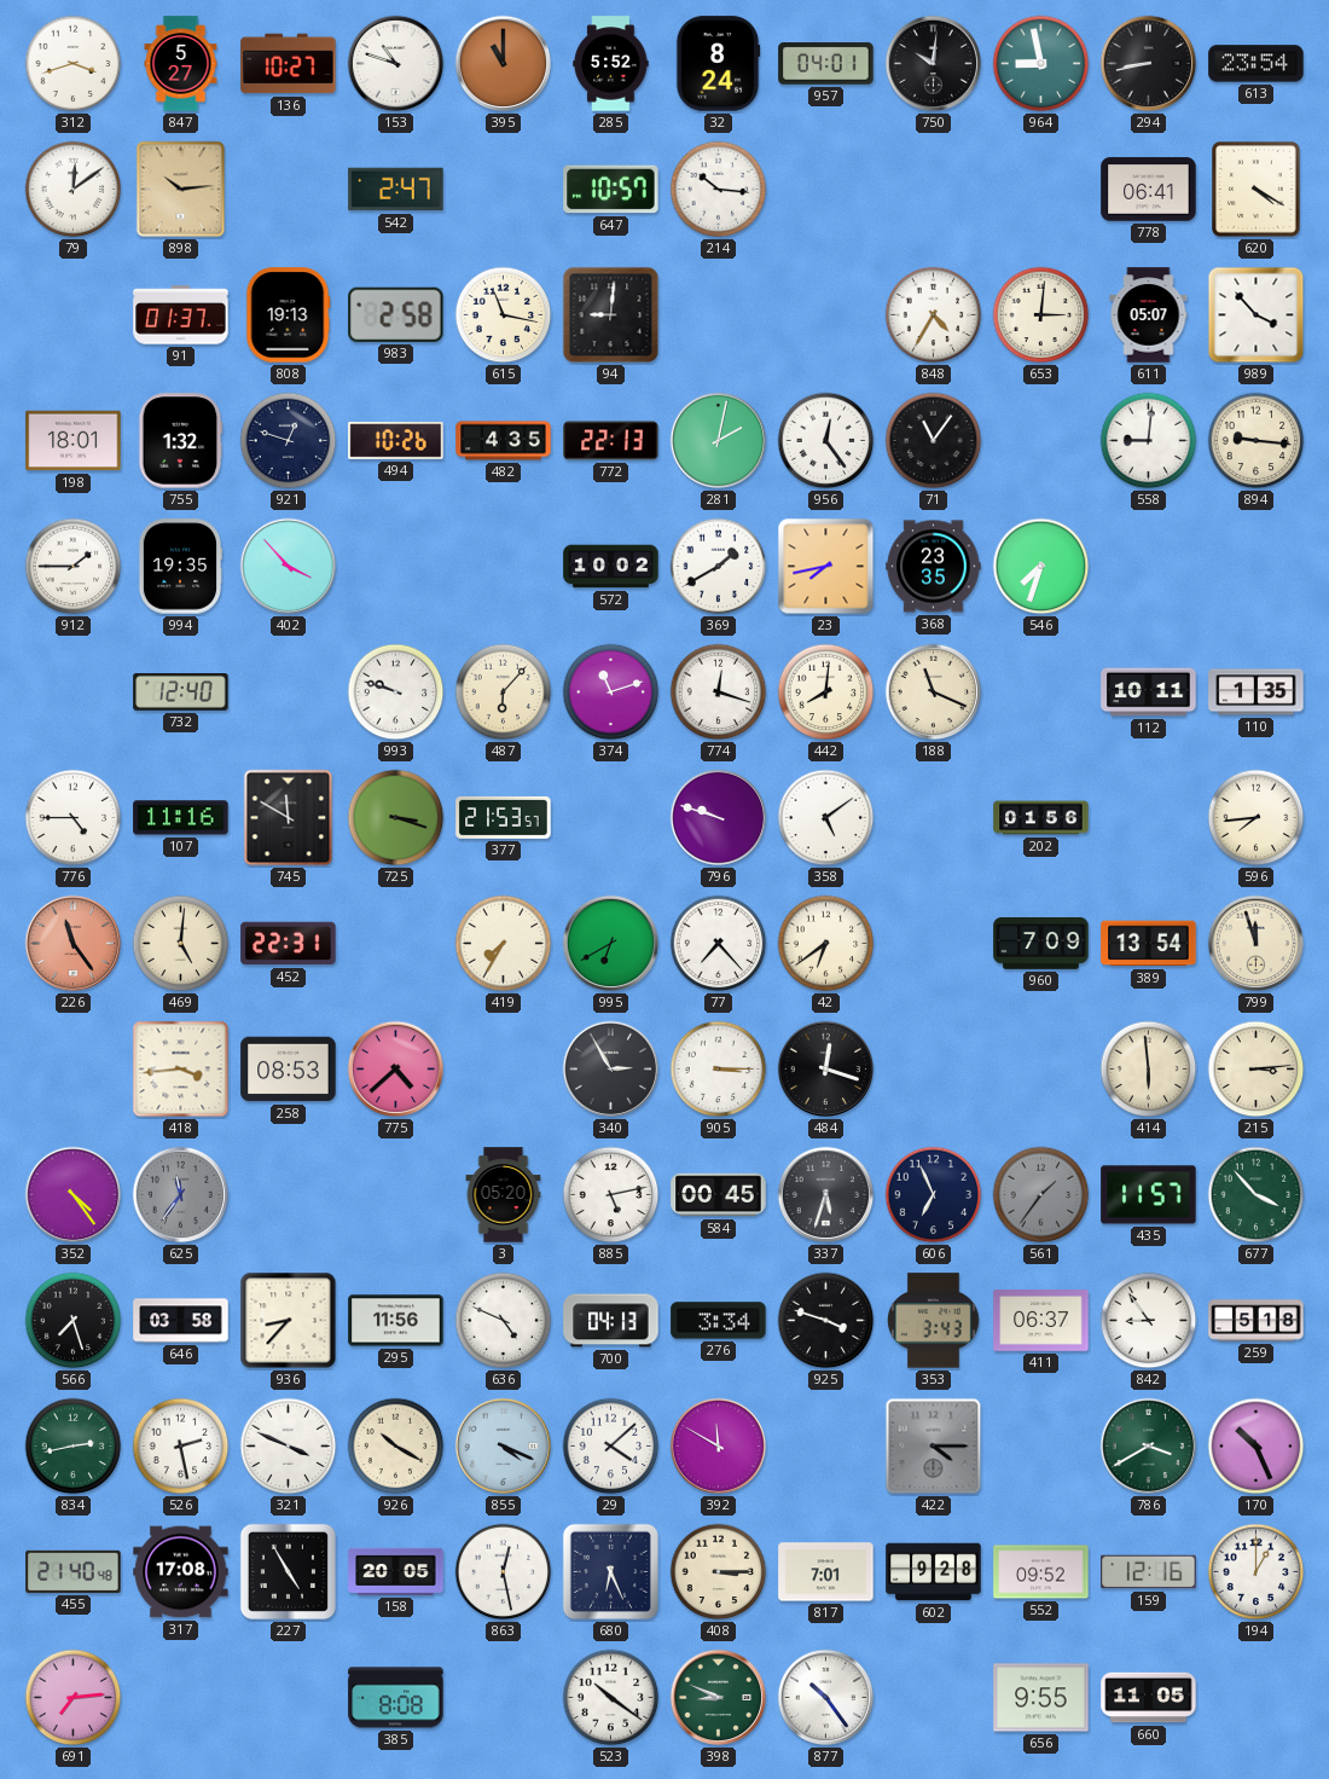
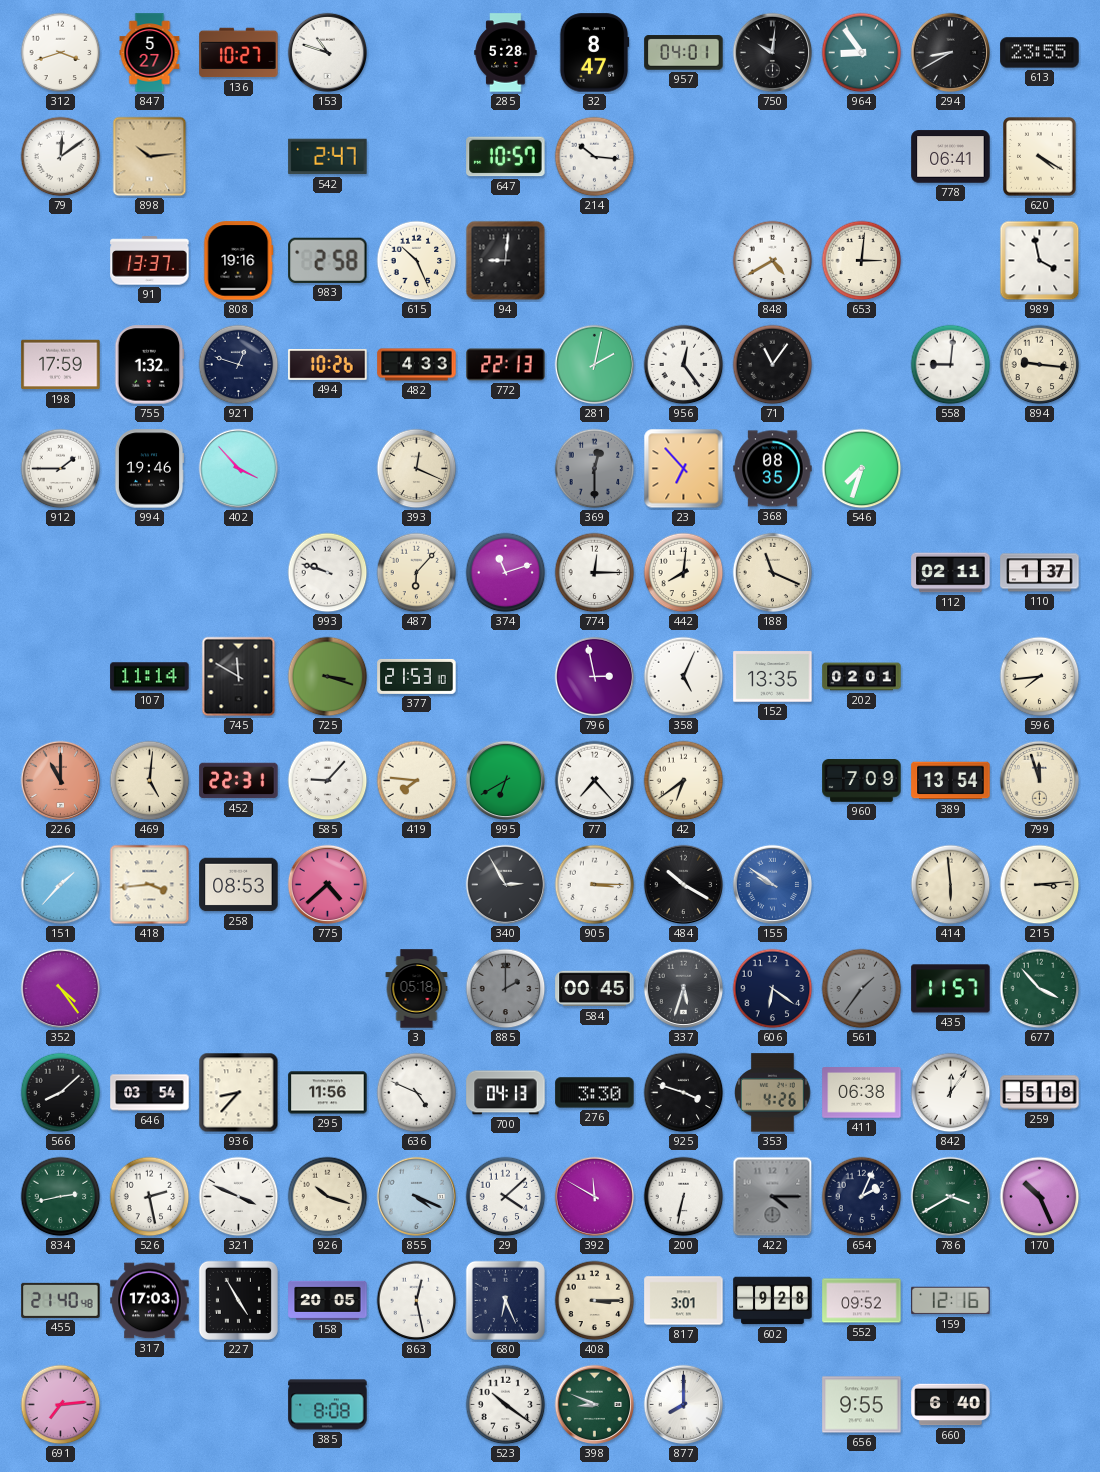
395: 11:00 -> none
285: 5:52 -> 5:28
32: 8:24 -> 8:47
964: 8:58 -> 8:54
294: 8:43 -> 8:40
613: 23:54 -> 23:55
91: 01:37 -> 13:37
808: 19:13 -> 19:16
615: 11:17 -> 10:26
848: 4:35 -> 4:40
611: 05:07 -> none
989: 3:53 -> 3:58
198: 18:01 -> 17:59
482: 4:35 -> 4:33
994: 19:35 -> 19:46
393: none -> 12:19
572: 10:02 -> none
369: 1:40 -> 12:30
369 dial: white -> grey
23: 7:43 -> 6:53
368: 23:35 -> 08:35
732: 12:40 -> none
774: 12:18 -> 12:15
112: 10:11 -> 02:11
110: 1:35 -> 1:37
776: 4:45 -> none
107: 11:16 -> 11:14
377: 21:53:57 -> 21:53:10
796: 9:48 -> 2:58
358: 5:09 -> 5:04
152: none -> 13:35
202: 01:56 -> 02:01
226: 11:24 -> 11:00
585: none -> 9:07
419: 7:35 -> 7:46
151: none -> 1:37
484: 12:18 -> 10:20
155: none -> 9:51
625: 11:36 -> none
3: 05:20 -> 05:18
885: 5:13 -> 2:00
885 dial: white -> grey
606: 6:56 -> 6:21
566: 7:27 -> 8:08
646: 03:58 -> 03:54
276: 3:34 -> 3:30
353: 3:43 -> 4:26
411: 06:37 -> 06:38
842: 8:54 -> 12:06
926: 10:20 -> 10:18
200: none -> 6:32
654: none -> 2:04
317: 17:08 -> 17:03
817: 7:01 -> 3:01
194: 1:00 -> none
877: 10:24 -> 8:00
660: 11:05 -> 6:40
